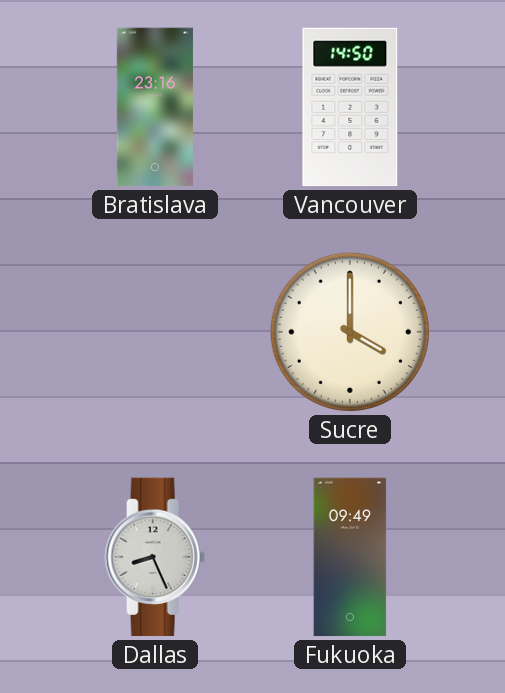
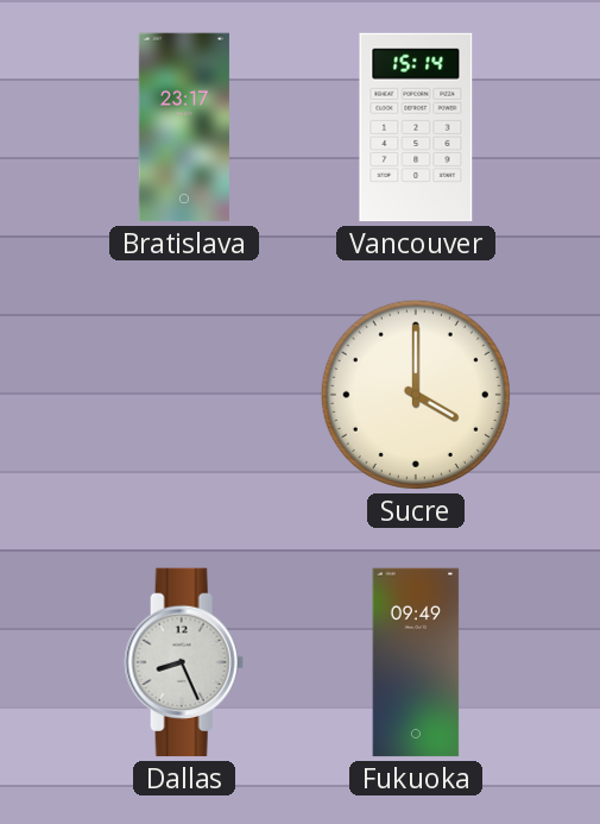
Bratislava: 23:16 -> 23:17
Vancouver: 14:50 -> 15:14
